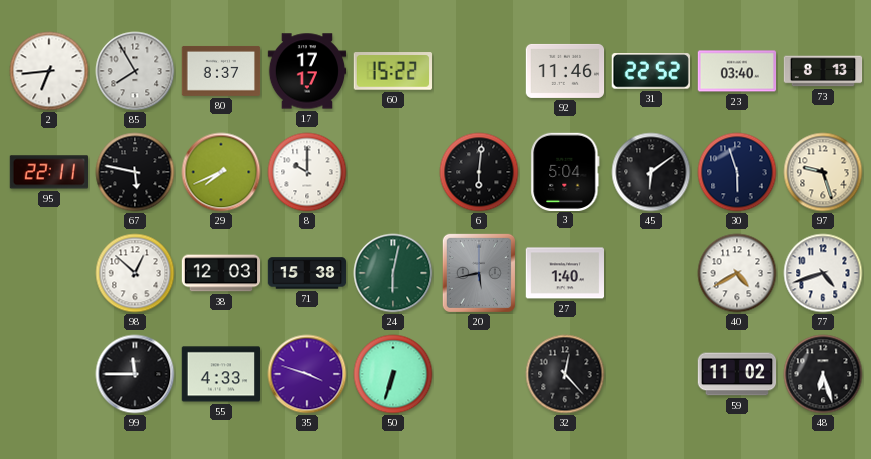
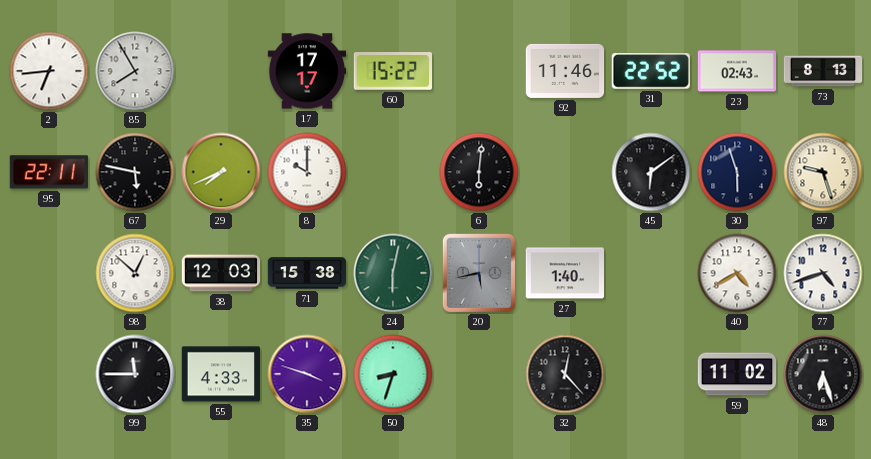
80: 8:37 -> none
23: 03:40 -> 02:43
3: 5:04 -> none
50: 6:33 -> 8:33
